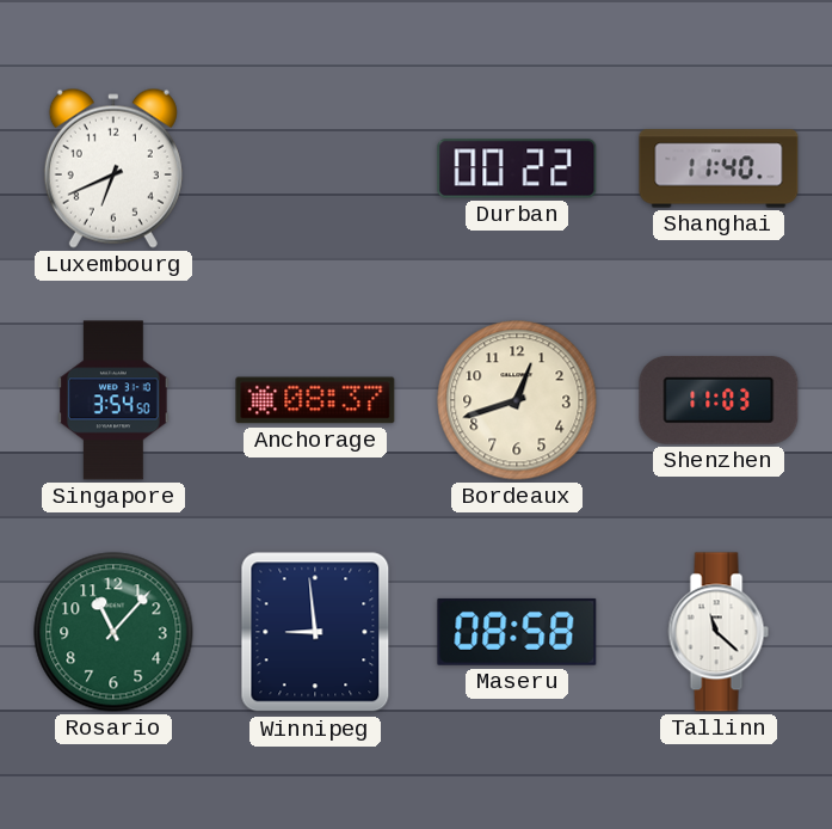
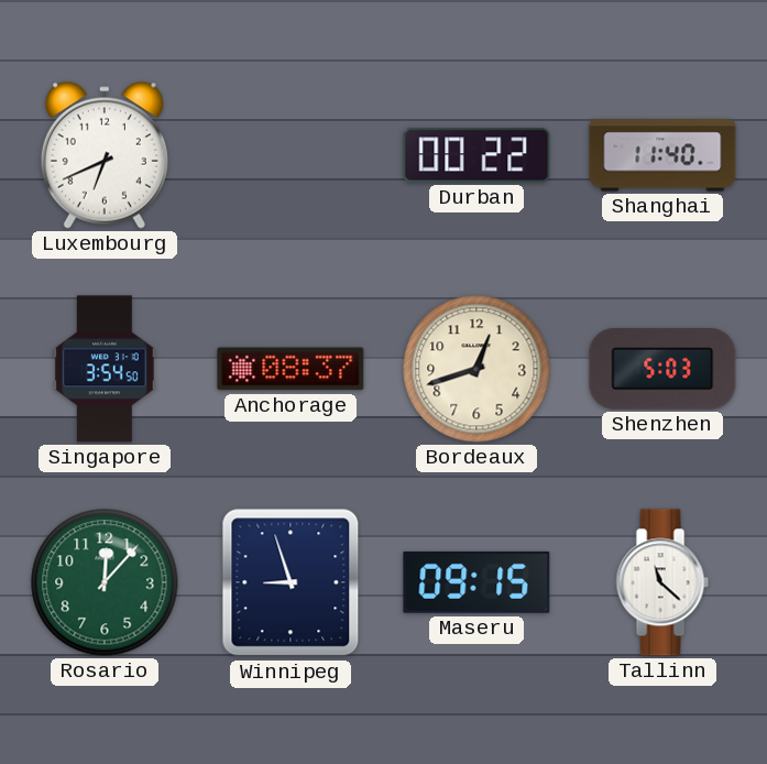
Shenzhen: 11:03 -> 5:03
Rosario: 11:07 -> 12:07
Winnipeg: 8:59 -> 8:57
Maseru: 08:58 -> 09:15
